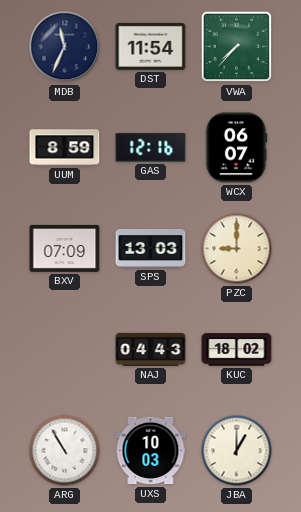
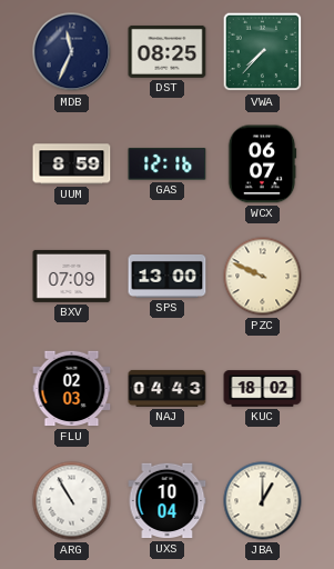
DST: 11:54 -> 08:25
SPS: 13:03 -> 13:00
PZC: 9:00 -> 9:49
FLU: none -> 02:03
UXS: 10:03 -> 10:04
